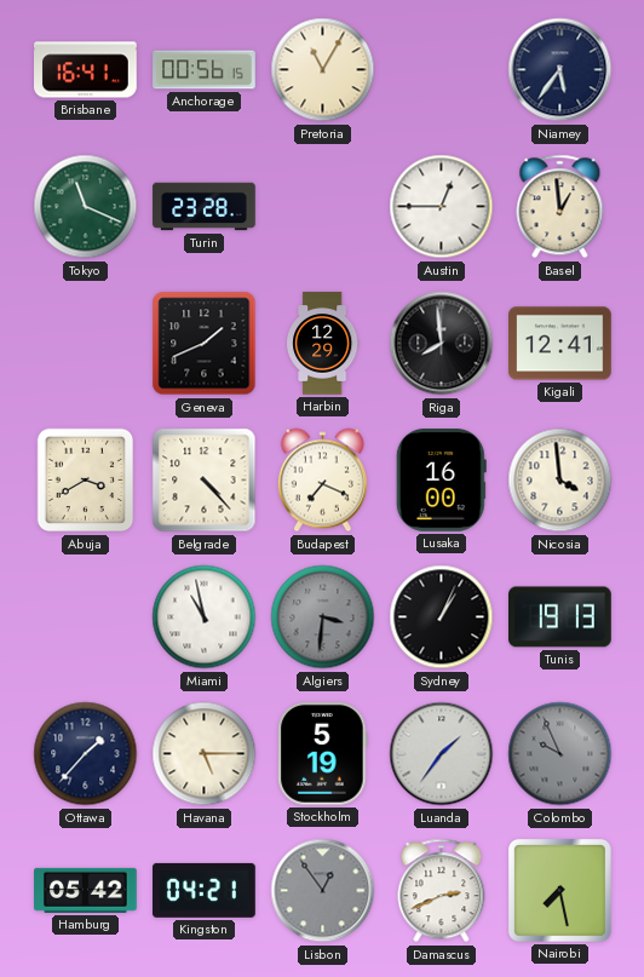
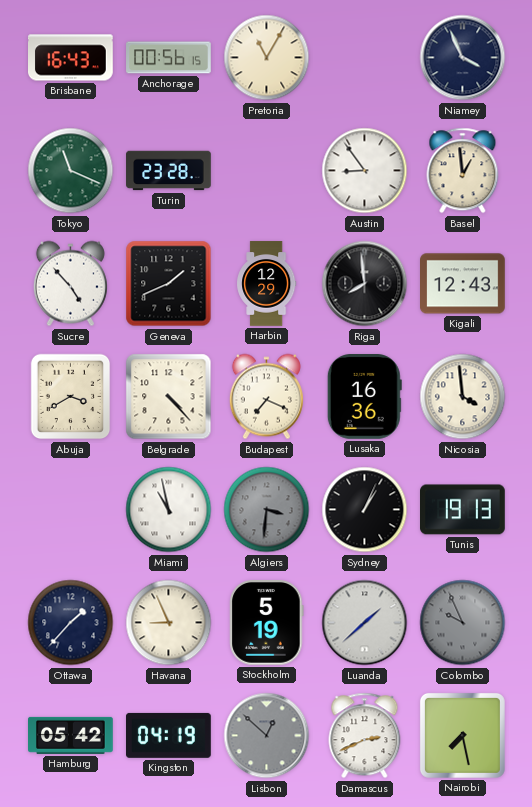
Brisbane: 16:41 -> 16:43
Niamey: 5:36 -> 3:56
Austin: 12:45 -> 8:54
Sucre: none -> 4:53
Kigali: 12:41 -> 12:43
Lusaka: 16:00 -> 16:36
Havana: 5:15 -> 8:56
Luanda: 1:36 -> 1:38
Kingston: 04:21 -> 04:19
Lisbon: 12:54 -> 12:52
